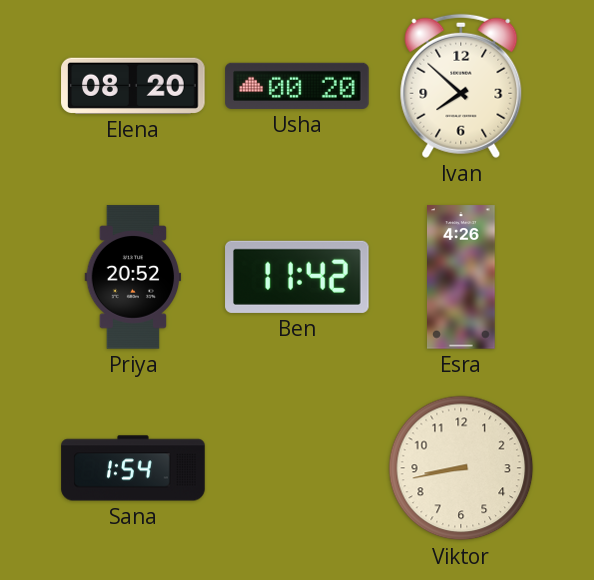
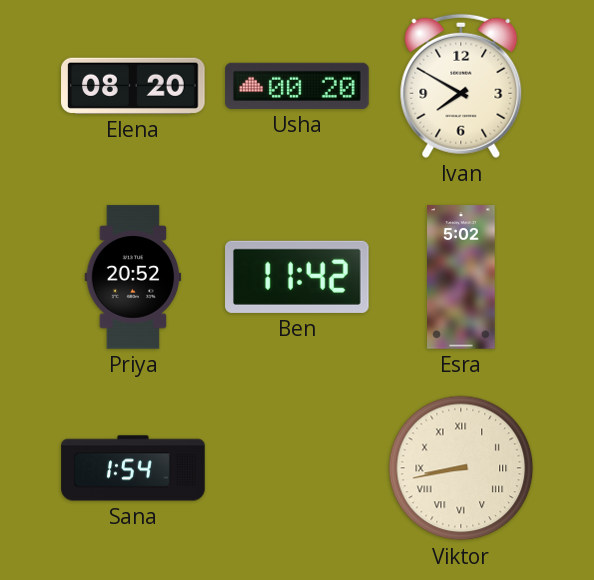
Ivan: 7:52 -> 7:50
Esra: 4:26 -> 5:02
Viktor numerals: Arabic -> Roman
